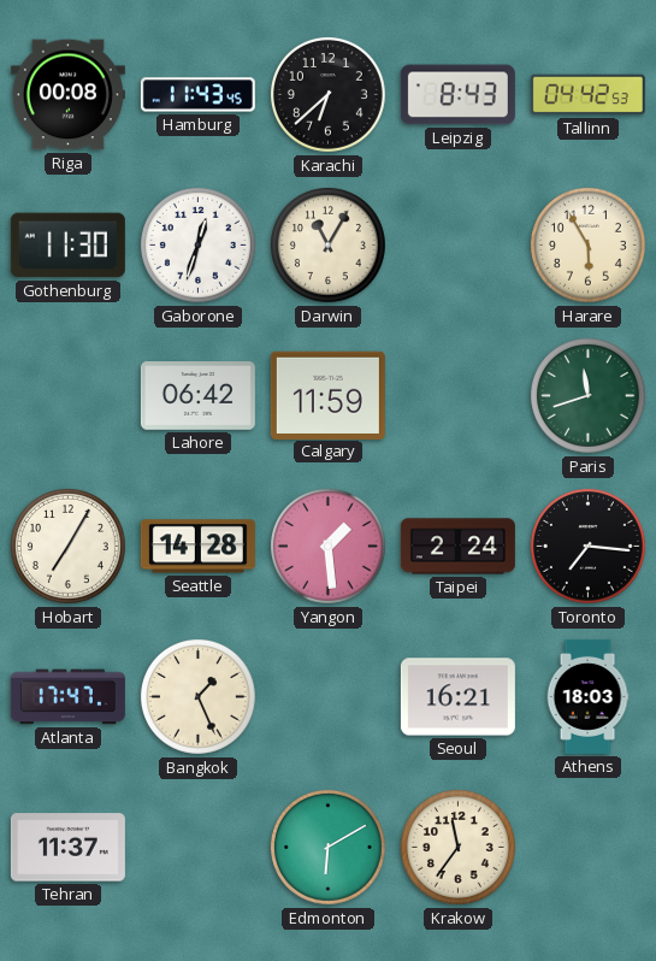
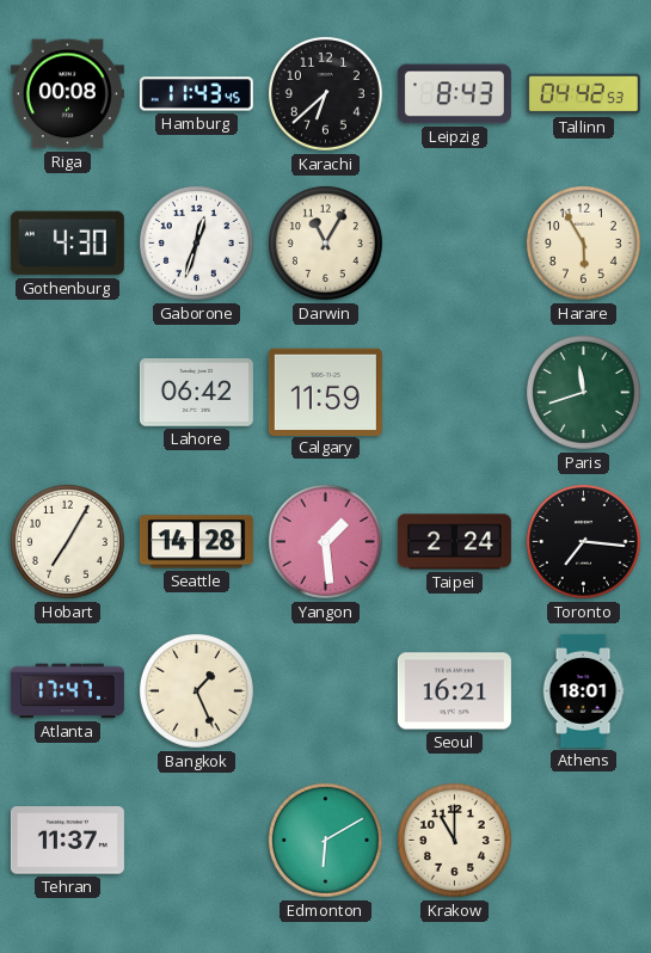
Gothenburg: 11:30 -> 4:30
Athens: 18:03 -> 18:01
Krakow: 11:36 -> 11:00
